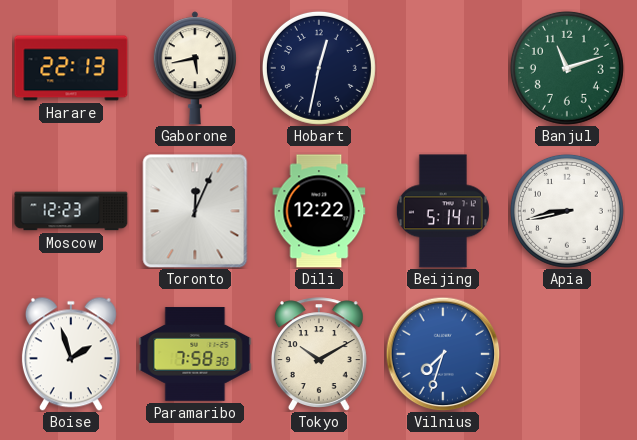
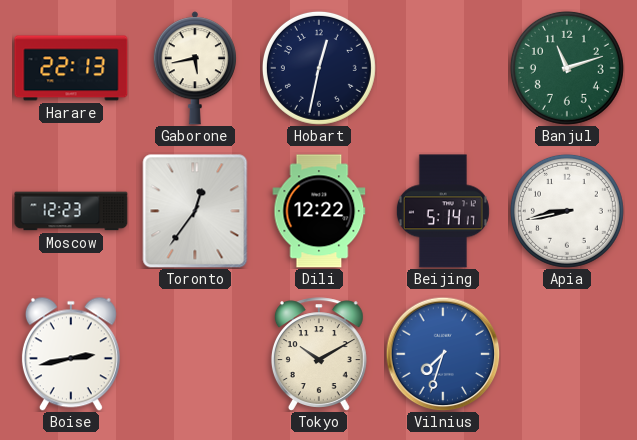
Toronto: 12:04 -> 12:36
Boise: 1:57 -> 2:43
Paramaribo: 7:58 -> none
